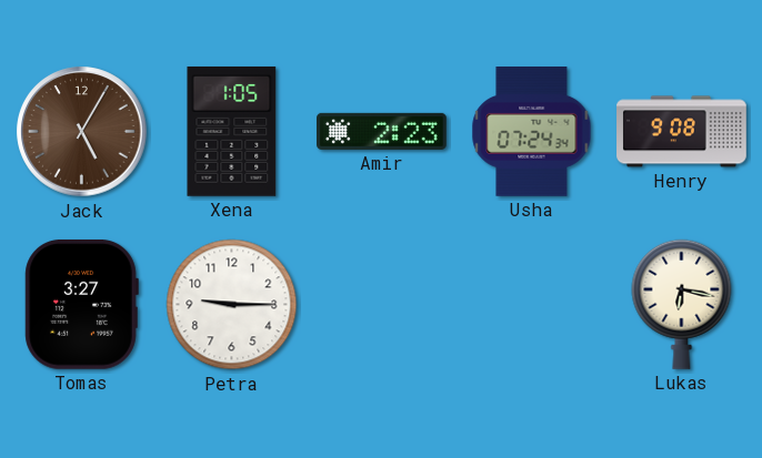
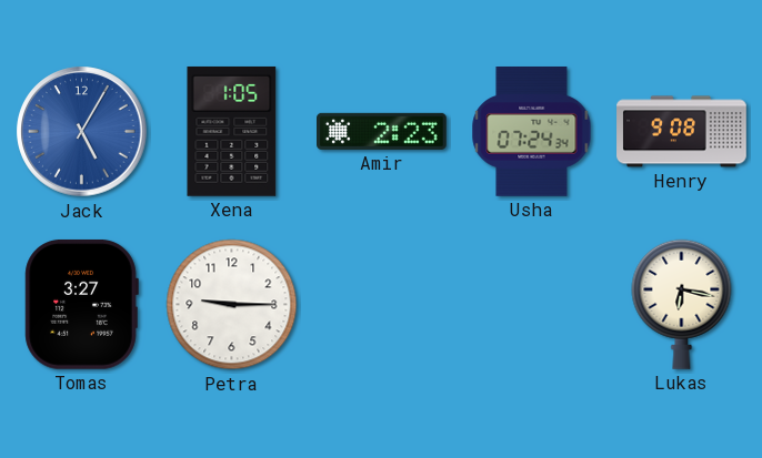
Jack dial: brown -> blue
